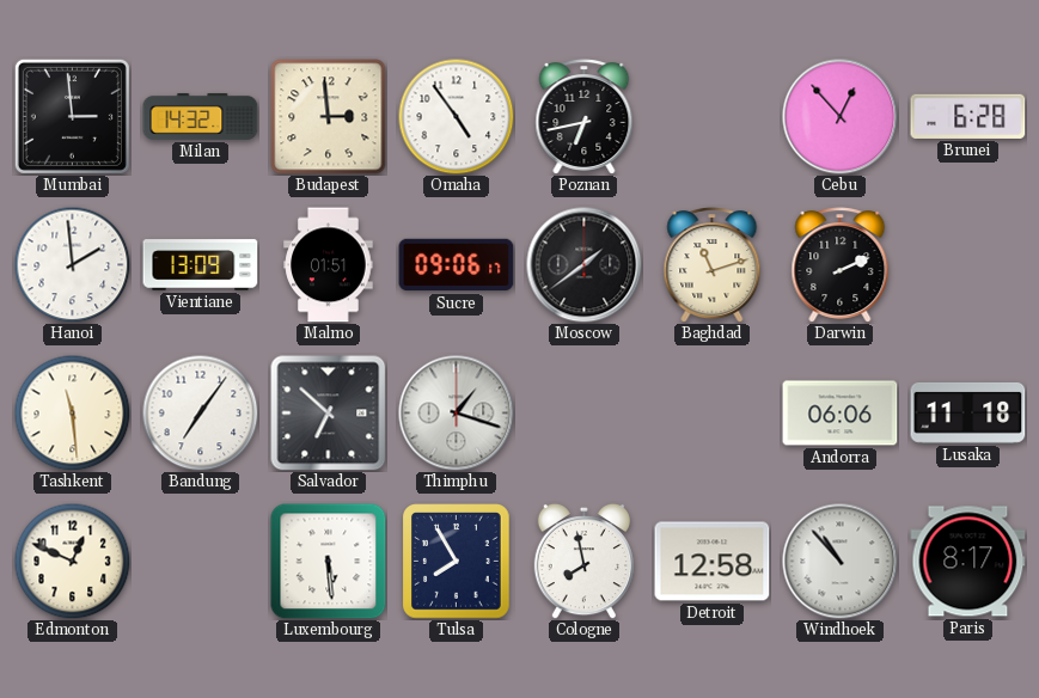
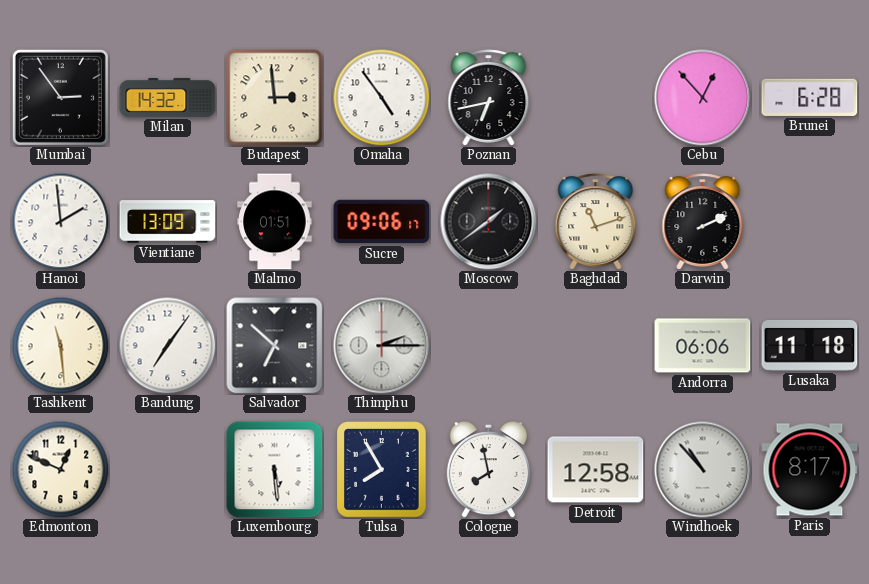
Mumbai: 2:59 -> 2:54
Thimphu: 1:18 -> 2:15
